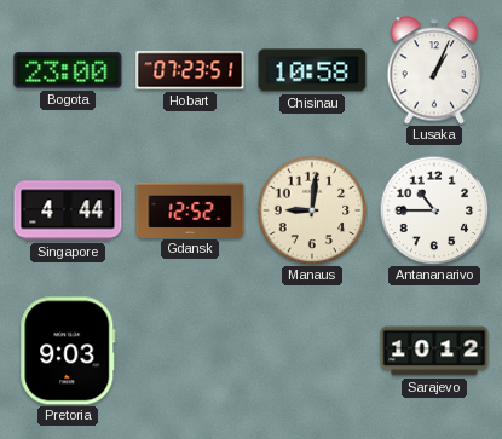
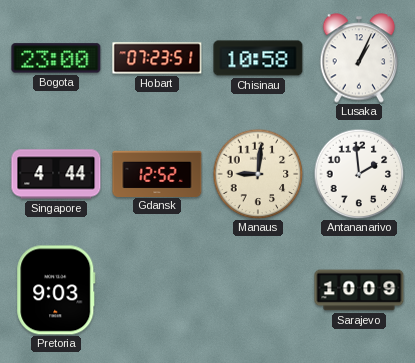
Antananarivo: 10:45 -> 1:59
Sarajevo: 10:12 -> 10:09
